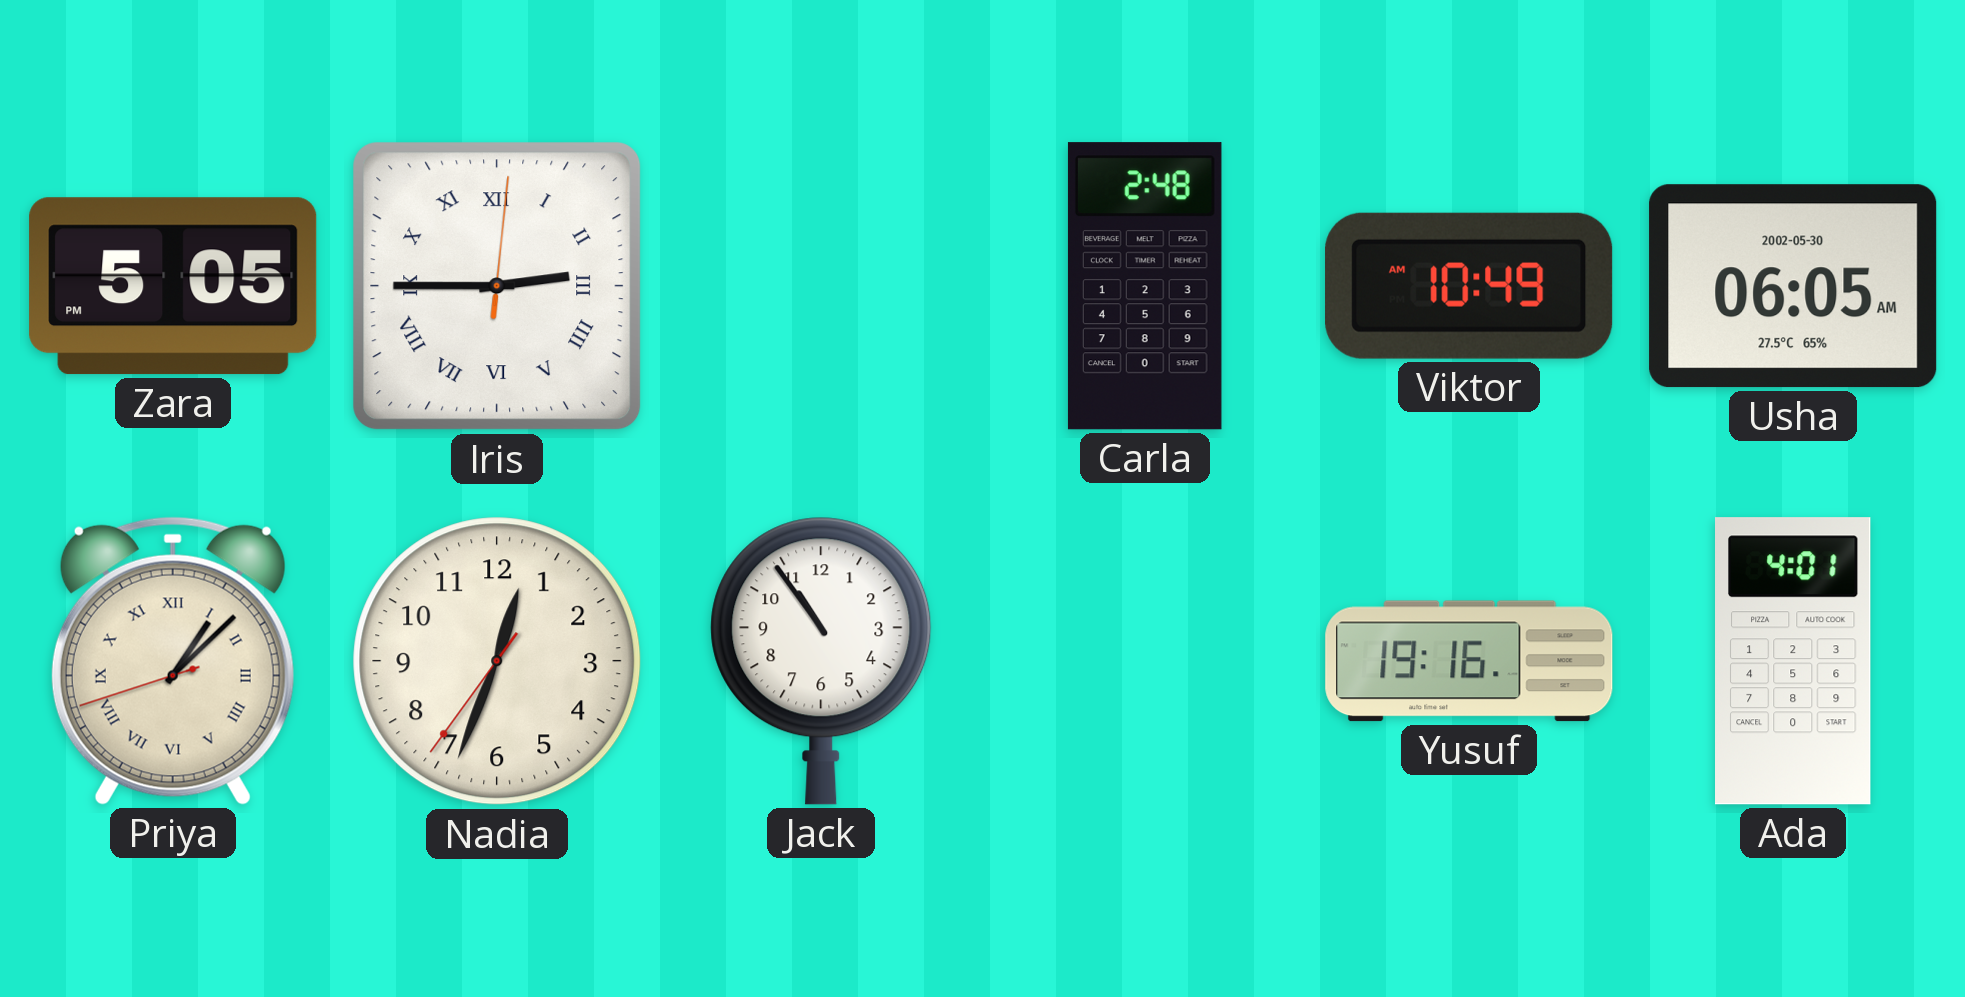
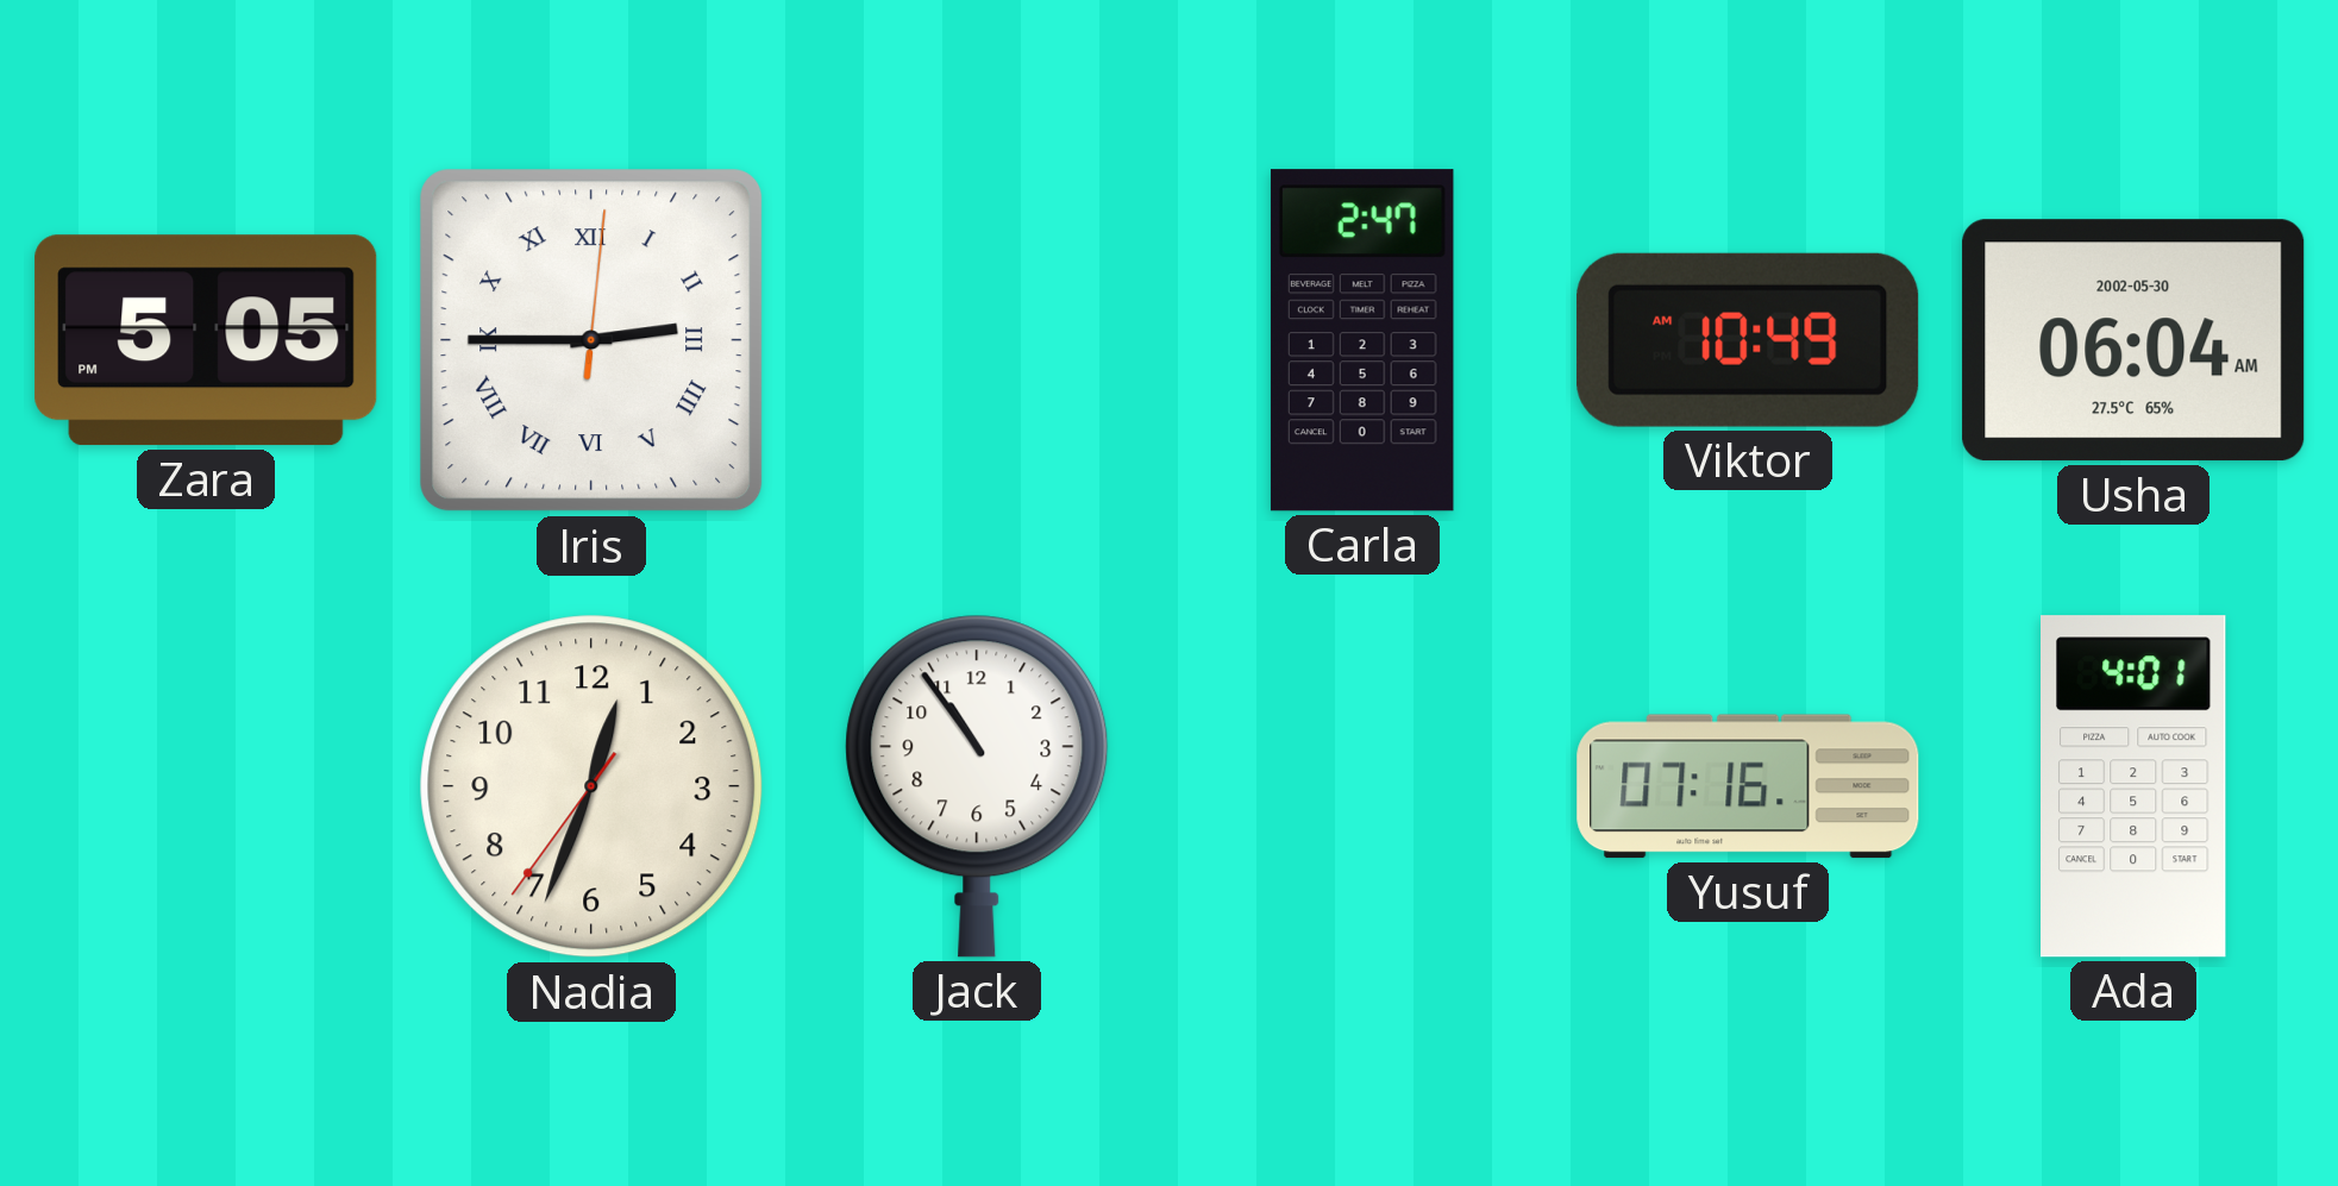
Carla: 2:48 -> 2:47
Usha: 06:05 -> 06:04
Priya: 1:07 -> none
Yusuf: 19:16 -> 07:16
